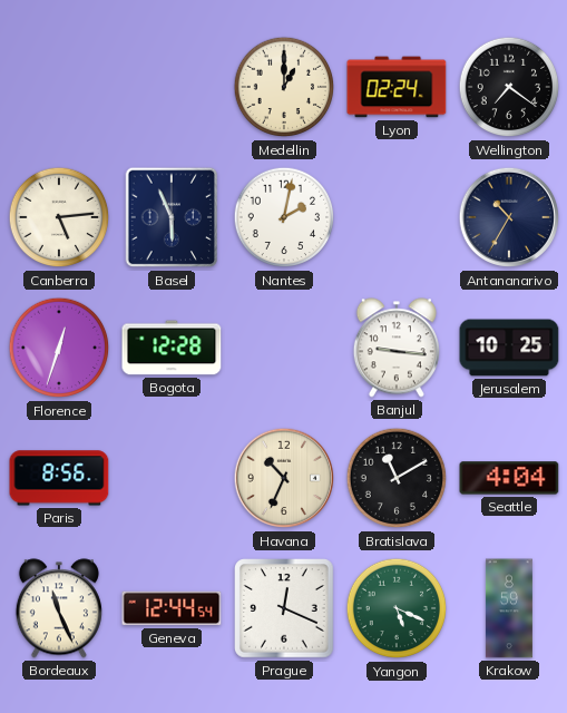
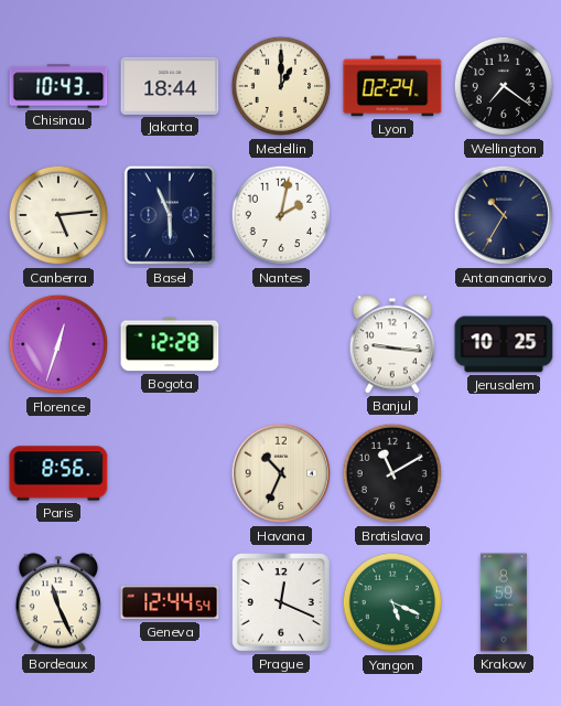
Chisinau: none -> 10:43
Jakarta: none -> 18:44
Seattle: 4:04 -> none
